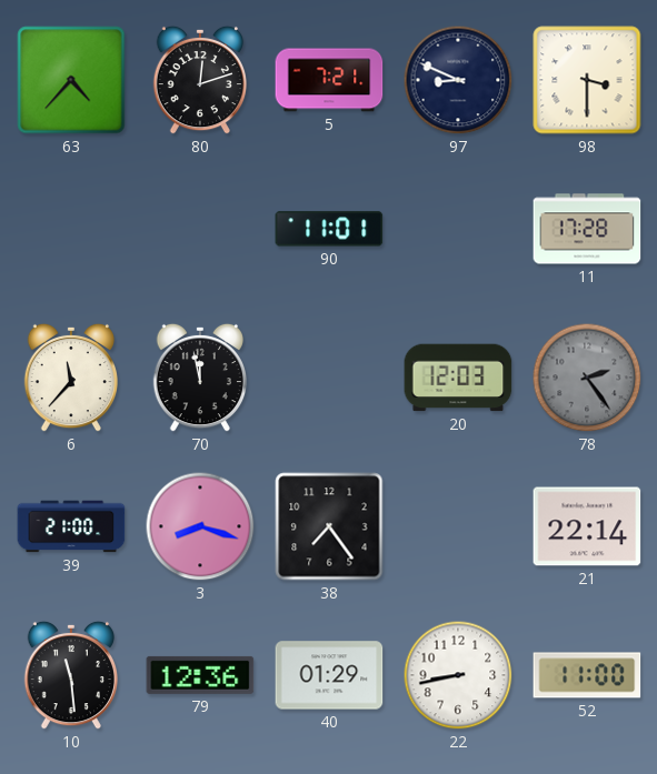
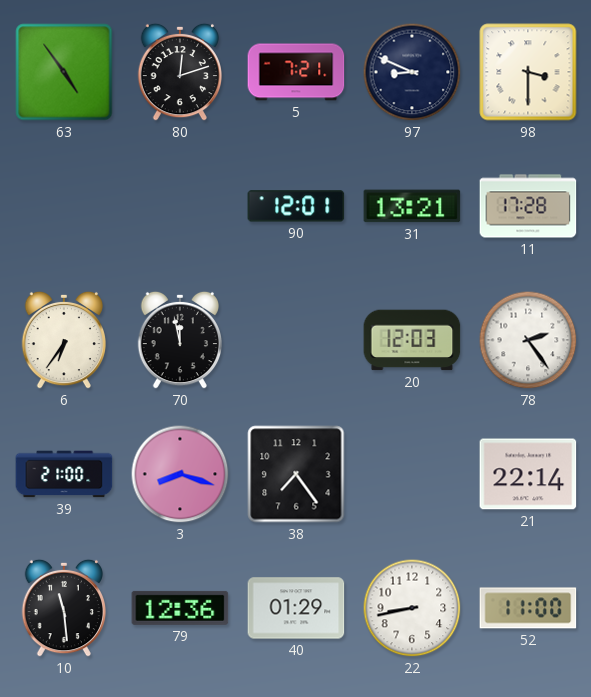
63: 4:37 -> 4:54
90: 11:01 -> 12:01
31: none -> 13:21
6: 11:37 -> 6:36
78 dial: grey -> white
